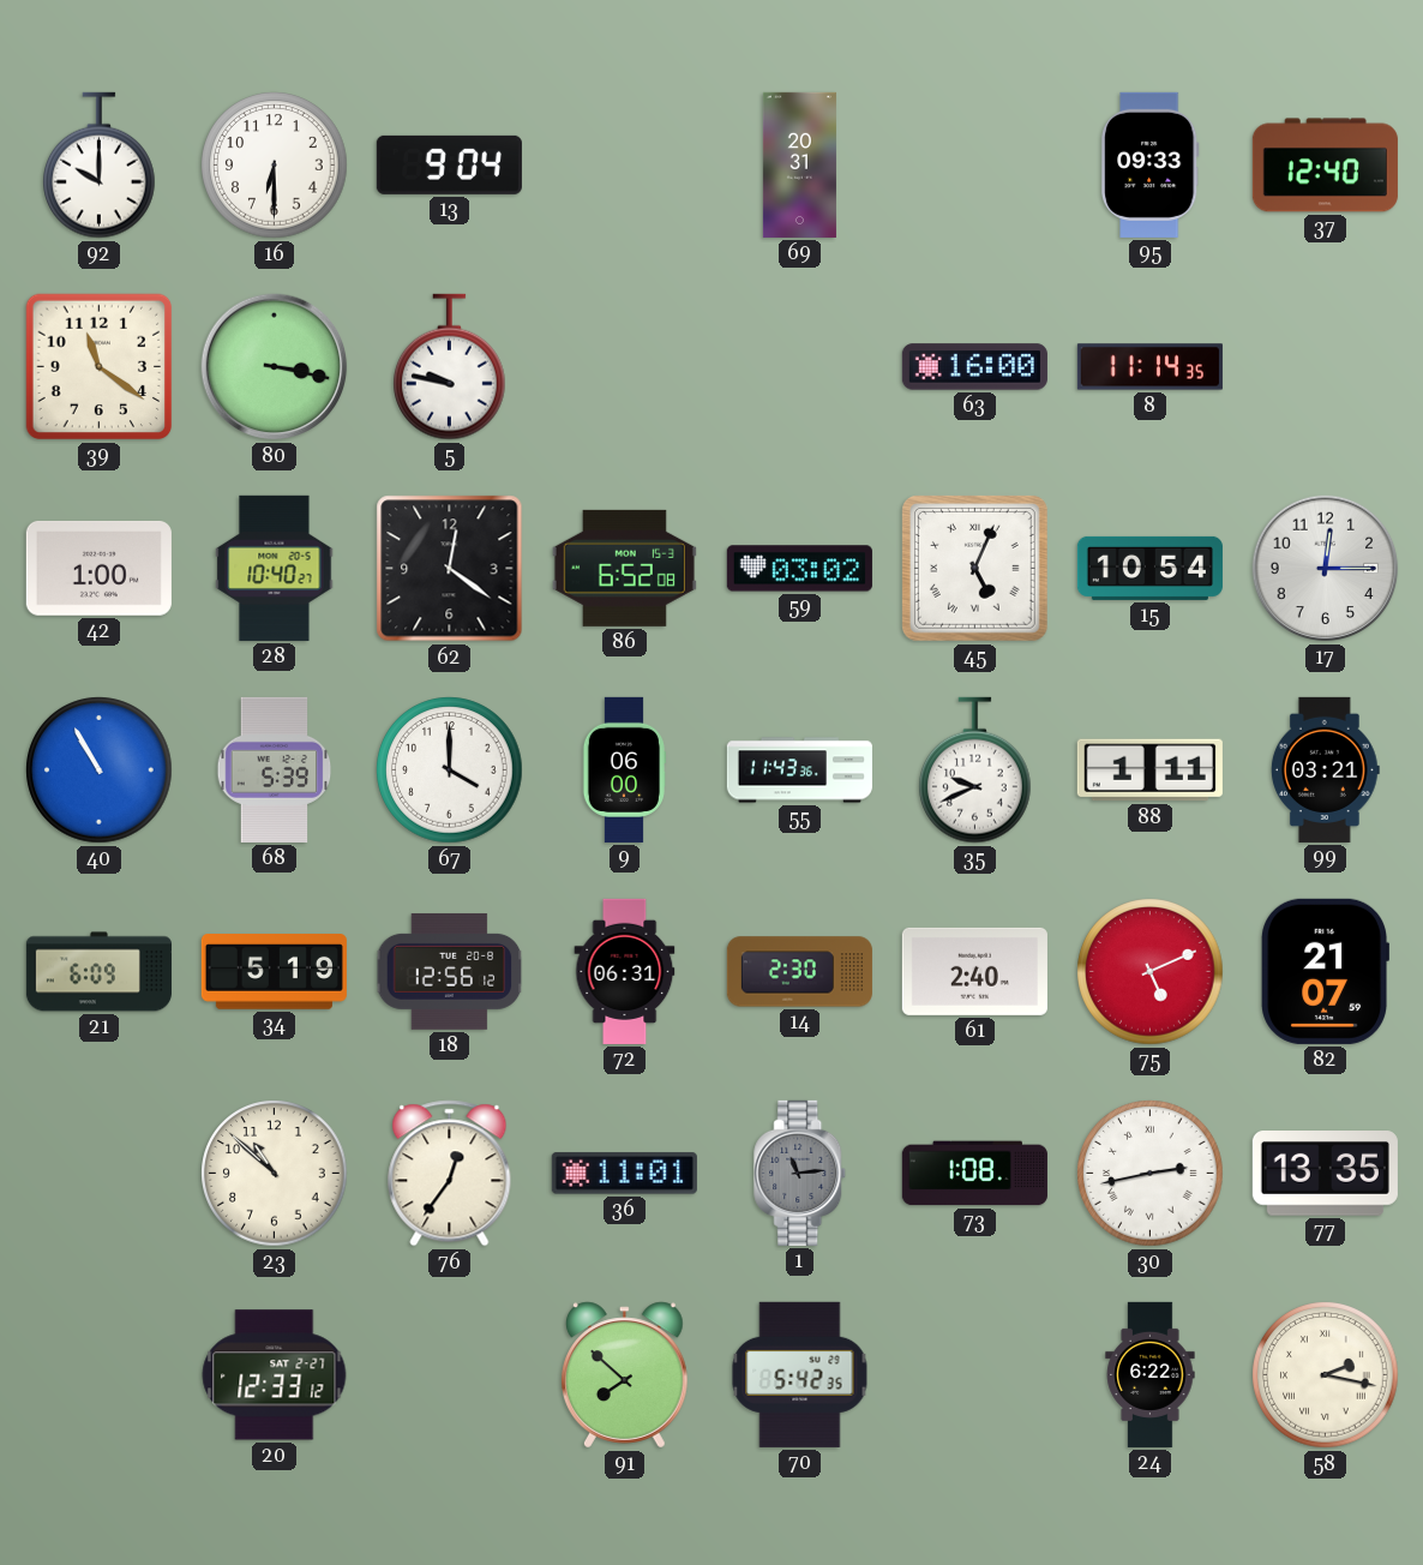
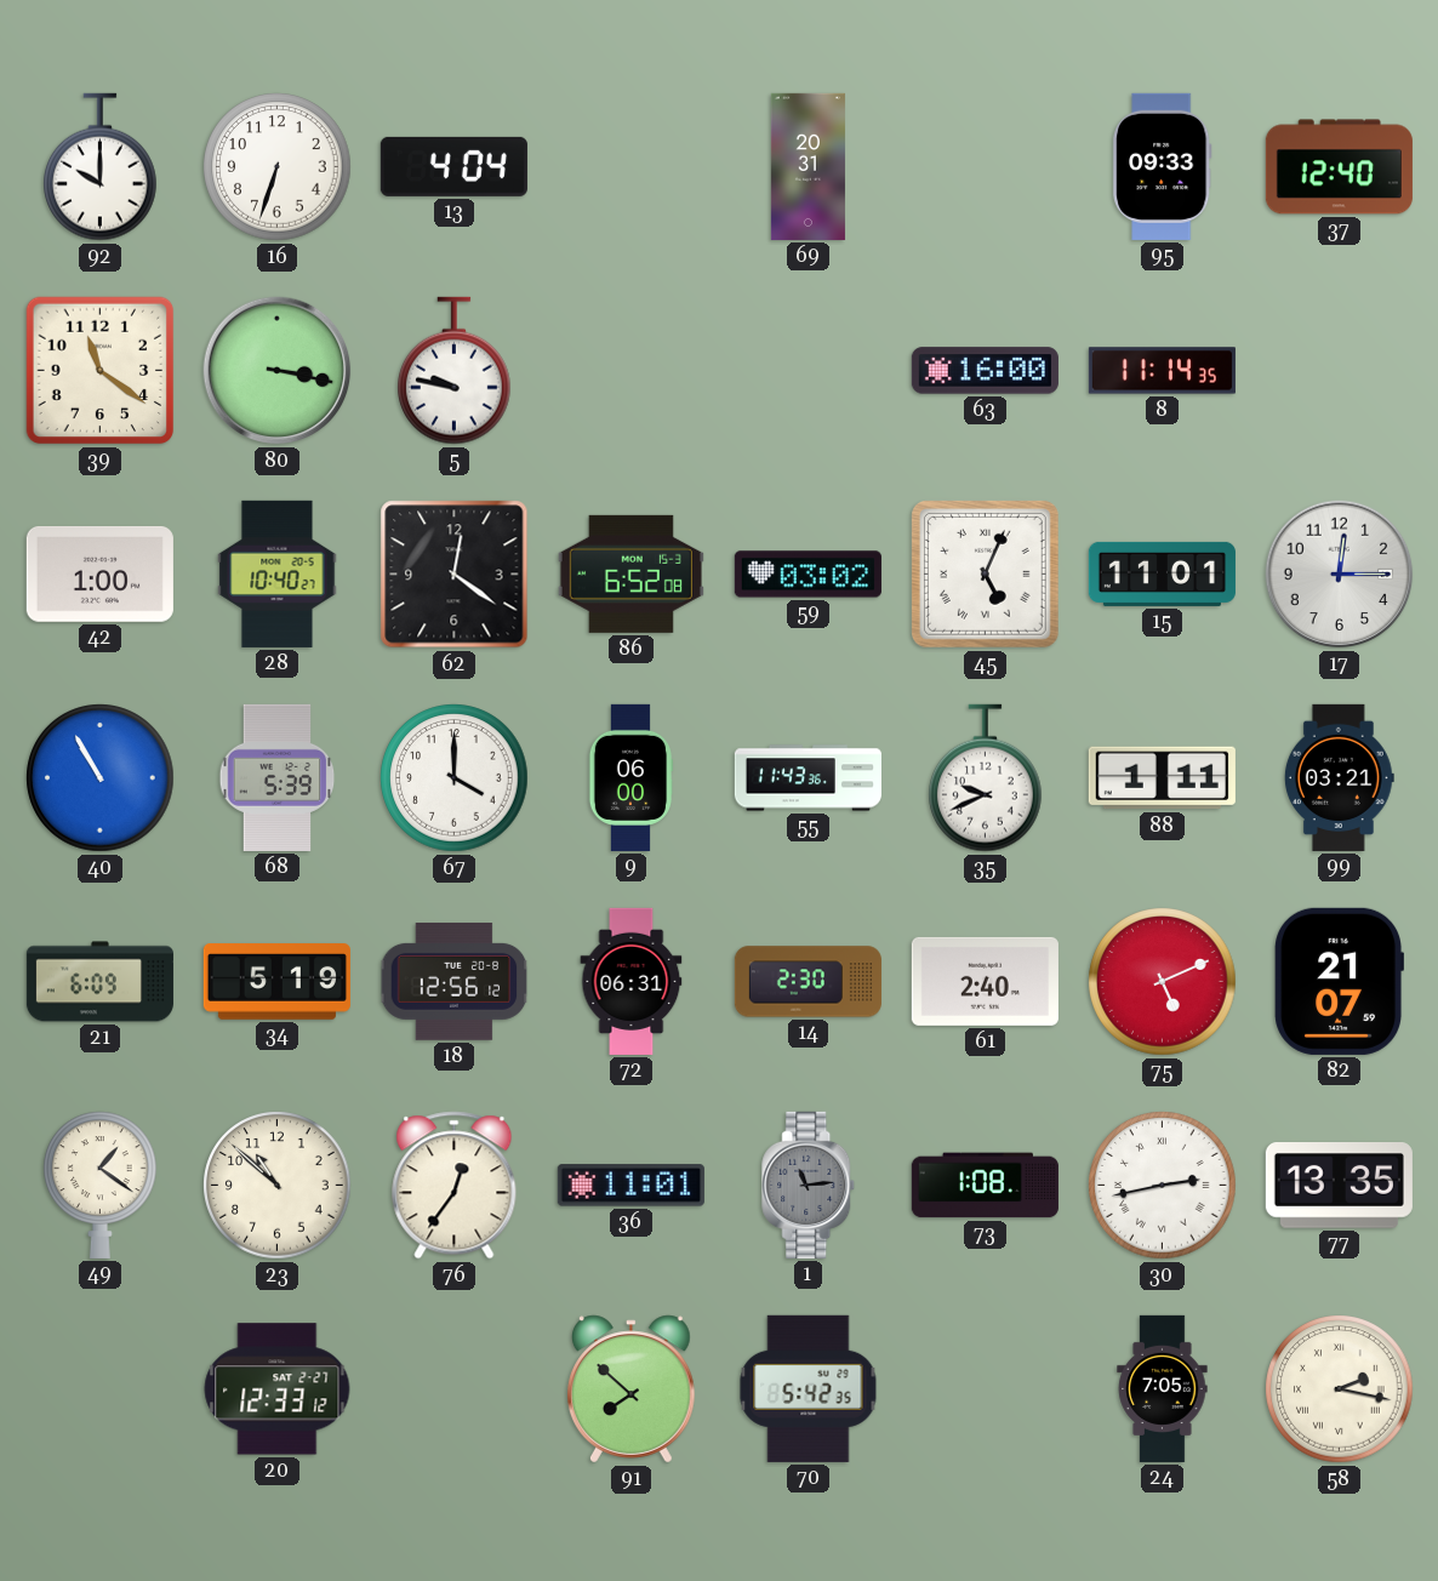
16: 6:30 -> 6:33
13: 9:04 -> 4:04
15: 10:54 -> 11:01
49: none -> 1:21
24: 6:22 -> 7:05
